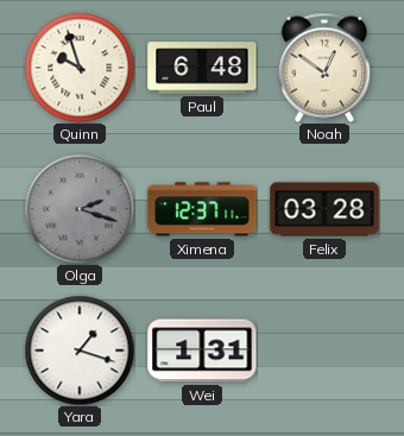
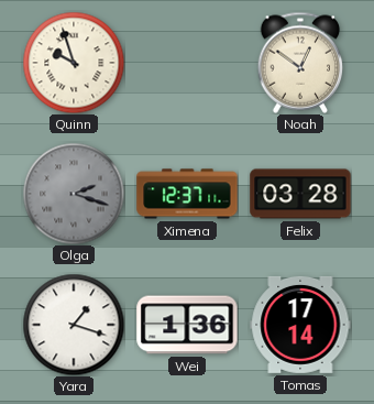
Paul: 6:48 -> none
Wei: 1:31 -> 1:36
Tomas: none -> 17:14
